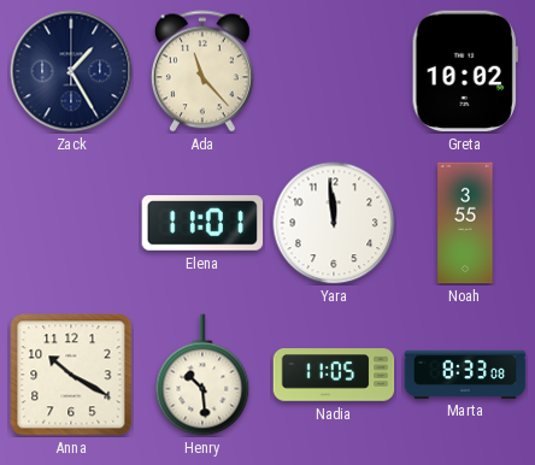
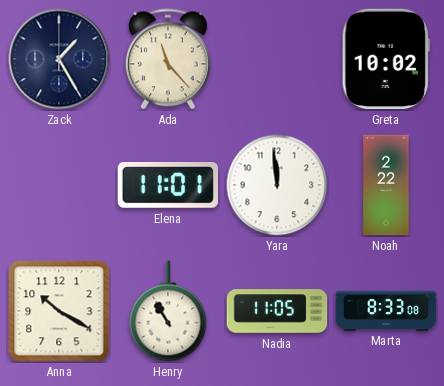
Noah: 3:55 -> 2:22
Henry: 10:29 -> 10:55
